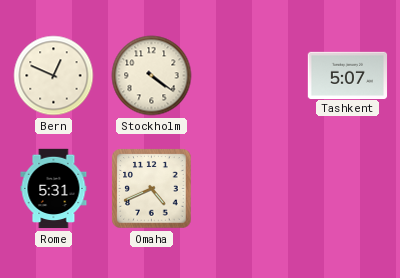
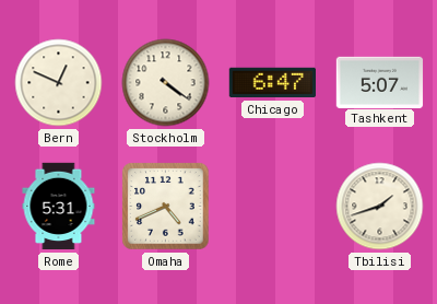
Chicago: none -> 6:47
Tbilisi: none -> 1:42
